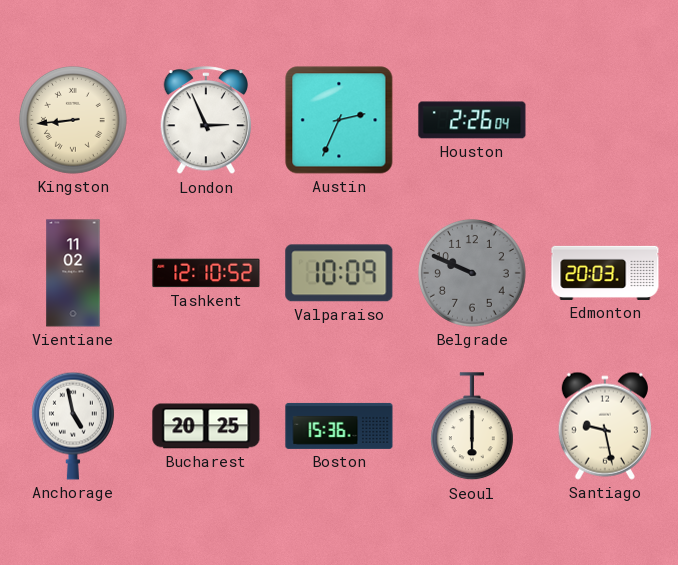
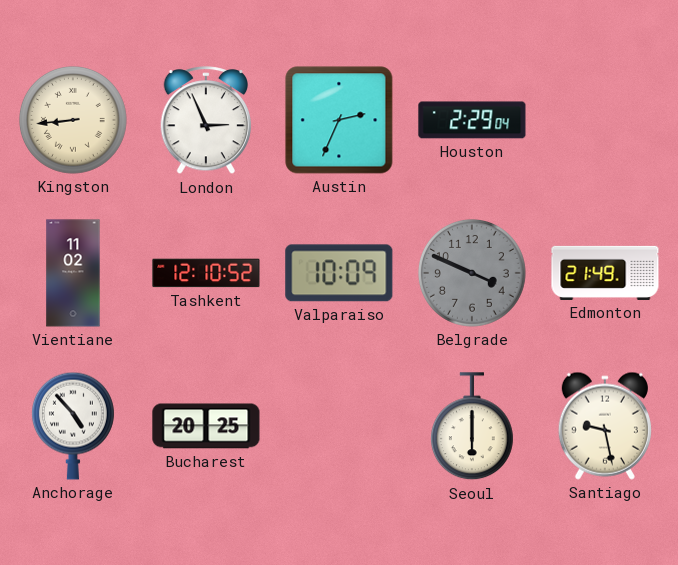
Houston: 2:26 -> 2:29
Belgrade: 9:49 -> 3:49
Edmonton: 20:03 -> 21:49
Anchorage: 4:58 -> 4:53
Boston: 15:36 -> none
